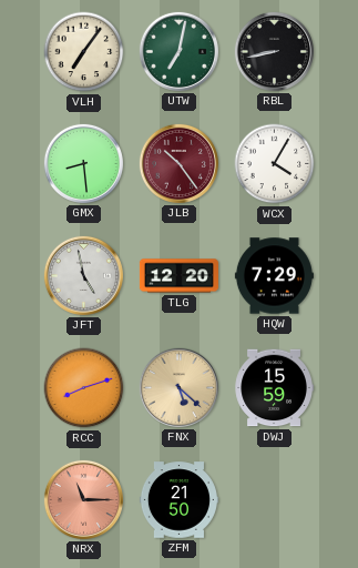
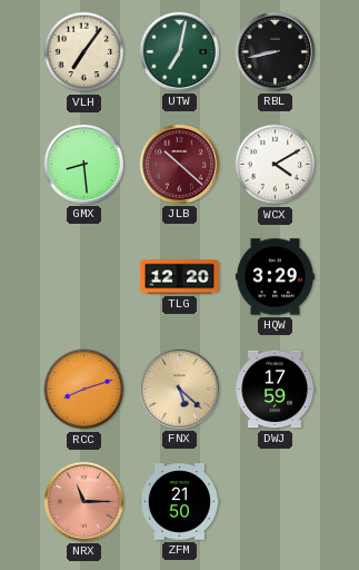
JLB: 10:24 -> 10:22
WCX: 4:05 -> 4:10
JFT: 4:58 -> none
HQW: 7:29 -> 3:29
DWJ: 15:59 -> 17:59
